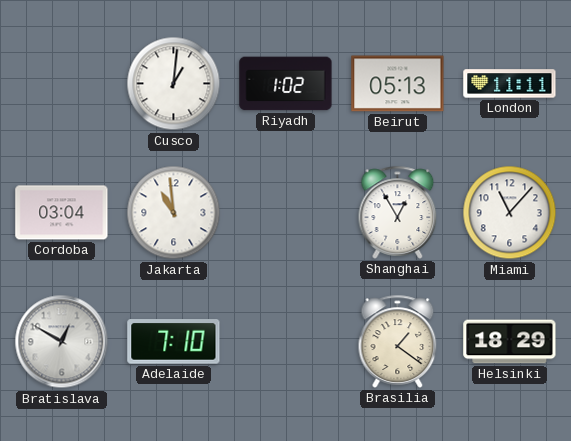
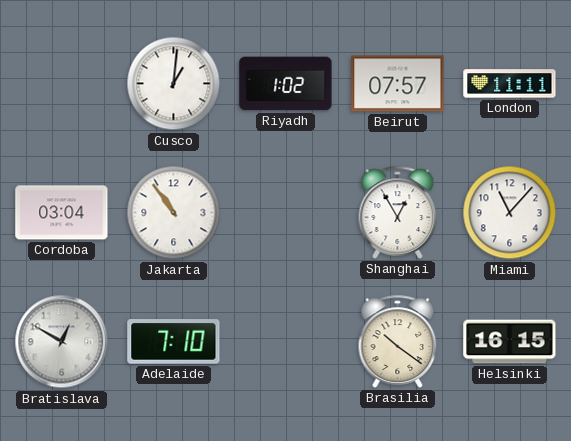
Beirut: 05:13 -> 07:57
Jakarta: 10:59 -> 10:54
Brasilia: 1:21 -> 10:21
Helsinki: 18:29 -> 16:15
